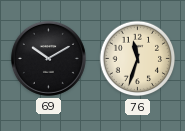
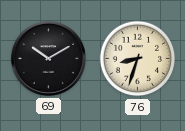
76: 11:33 -> 8:33
